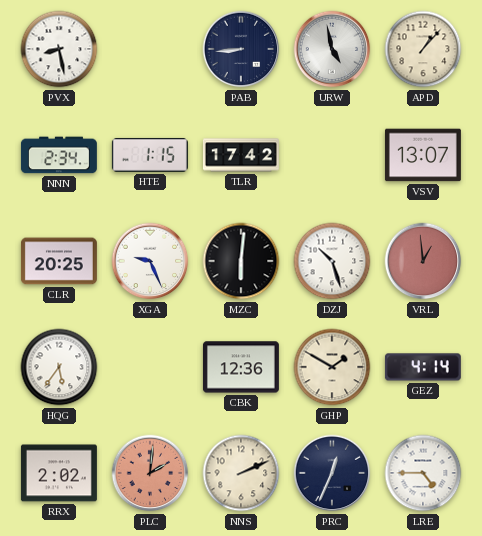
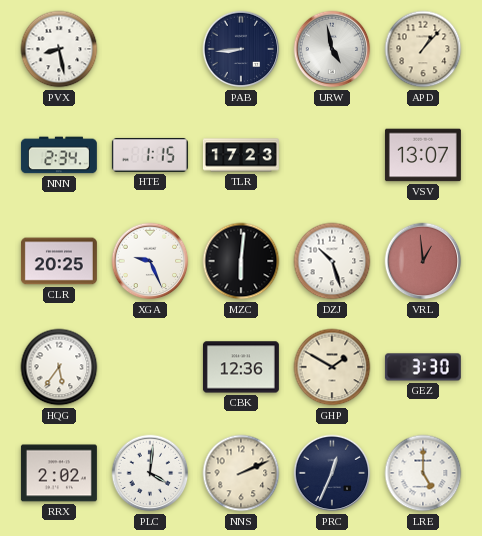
TLR: 17:42 -> 17:23
GEZ: 4:14 -> 3:30
PLC: 2:01 -> 4:01
PLC dial: salmon -> white
LRE: 4:45 -> 5:00
